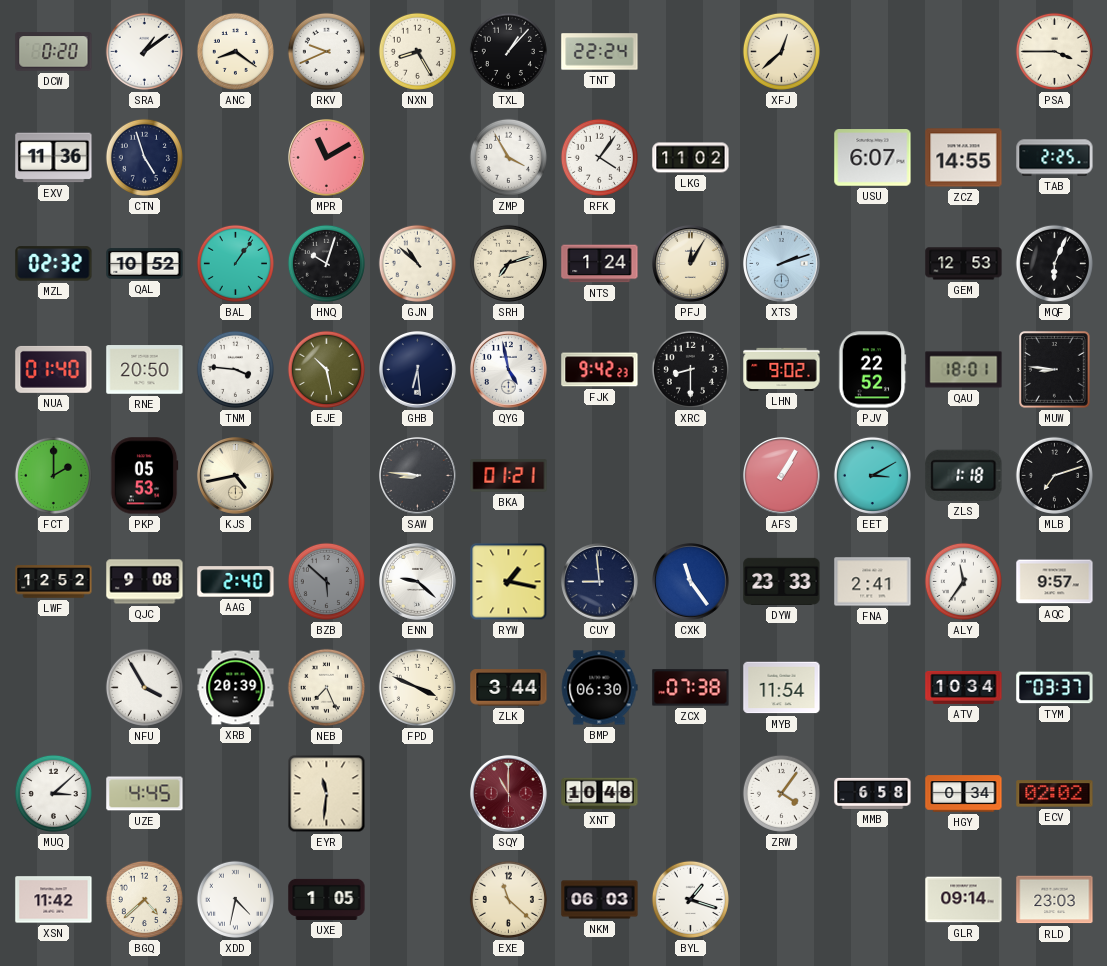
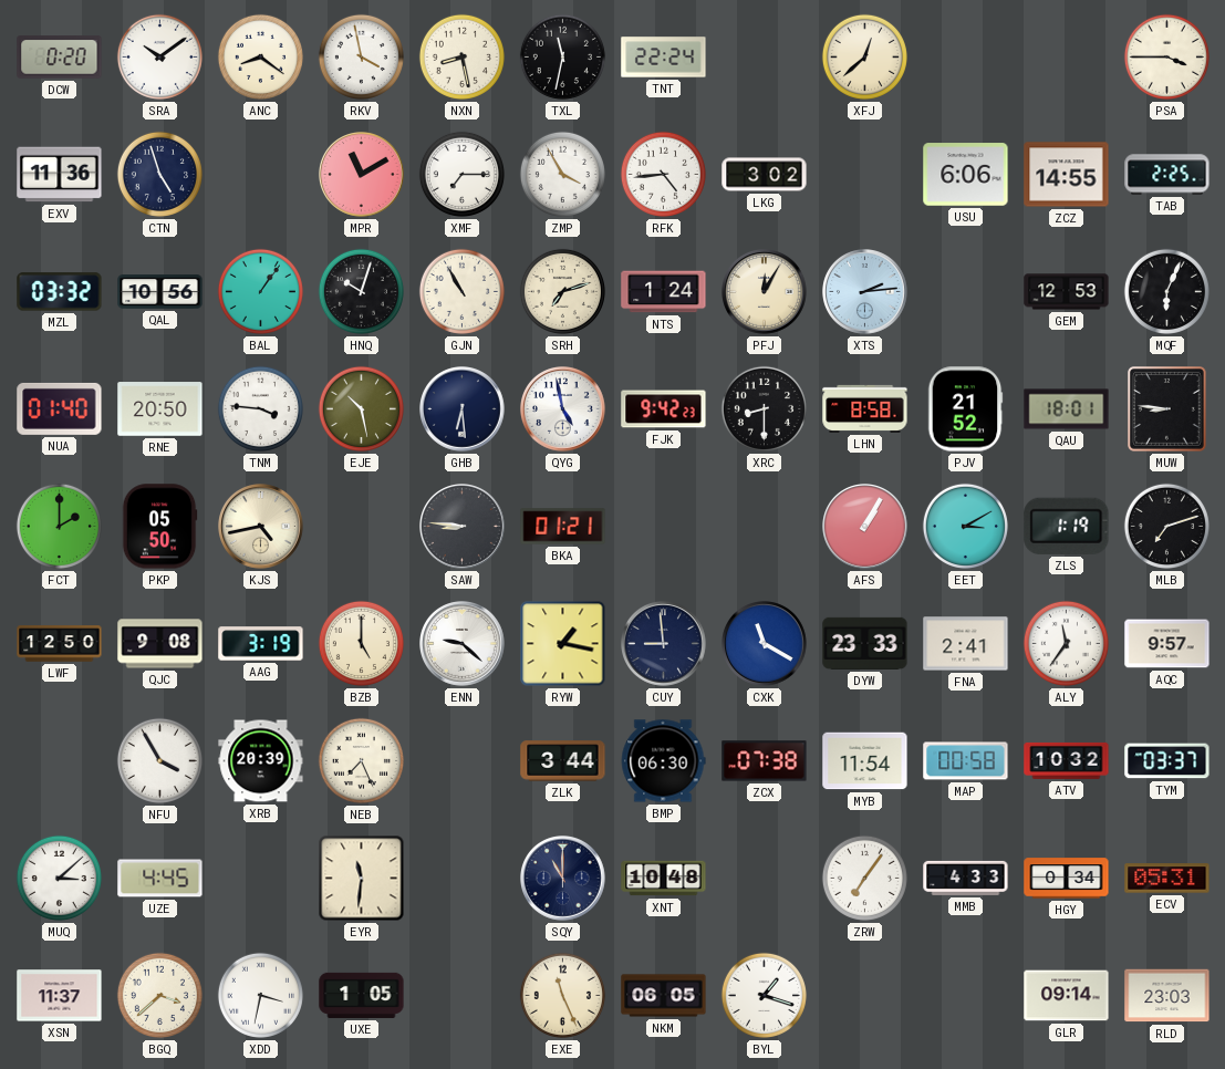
SRA: 1:09 -> 10:09
RKV: 9:41 -> 3:58
NXN: 8:25 -> 8:28
TXL: 1:07 -> 11:32
XMF: none -> 7:15
RFK: 4:06 -> 4:44
LKG: 11:02 -> 3:02
USU: 6:07 -> 6:06
MZL: 02:32 -> 03:32
QAL: 10:52 -> 10:56
GJN: 10:52 -> 10:55
XTS: 2:12 -> 2:14
LHN: 9:02 -> 8:58
PJV: 22:52 -> 21:52
PKP: 05:53 -> 05:50
ZLS: 1:18 -> 1:19
LWF: 12:52 -> 12:50
AAG: 2:40 -> 3:19
BZB: 5:52 -> 5:00
BZB dial: grey -> cream
CXK: 11:24 -> 11:20
FPD: 3:49 -> none
MAP: none -> 00:58
ATV: 10:34 -> 10:32
SQY dial: burgundy -> navy
ZRW: 4:06 -> 7:06
MMB: 6:58 -> 4:33
ECV: 02:02 -> 05:31
XSN: 11:42 -> 11:37
BGQ: 4:38 -> 3:38
XDD: 4:32 -> 3:32
EXE: 11:22 -> 11:26
NKM: 06:03 -> 06:05
